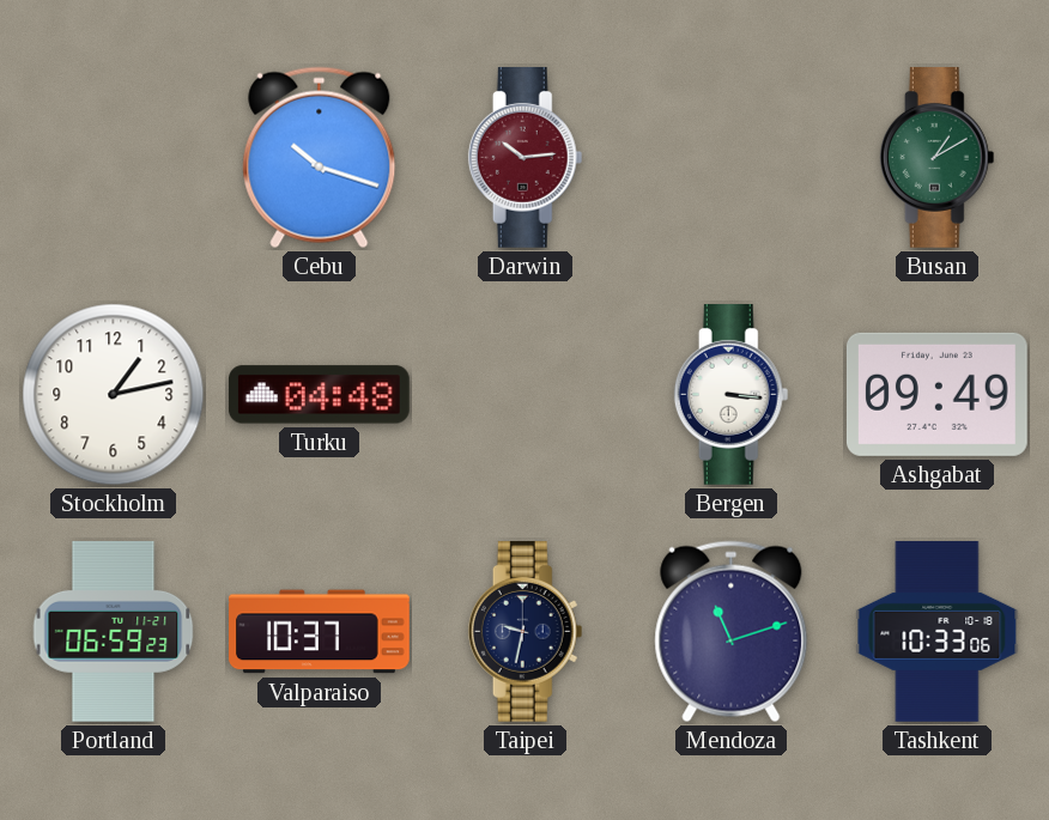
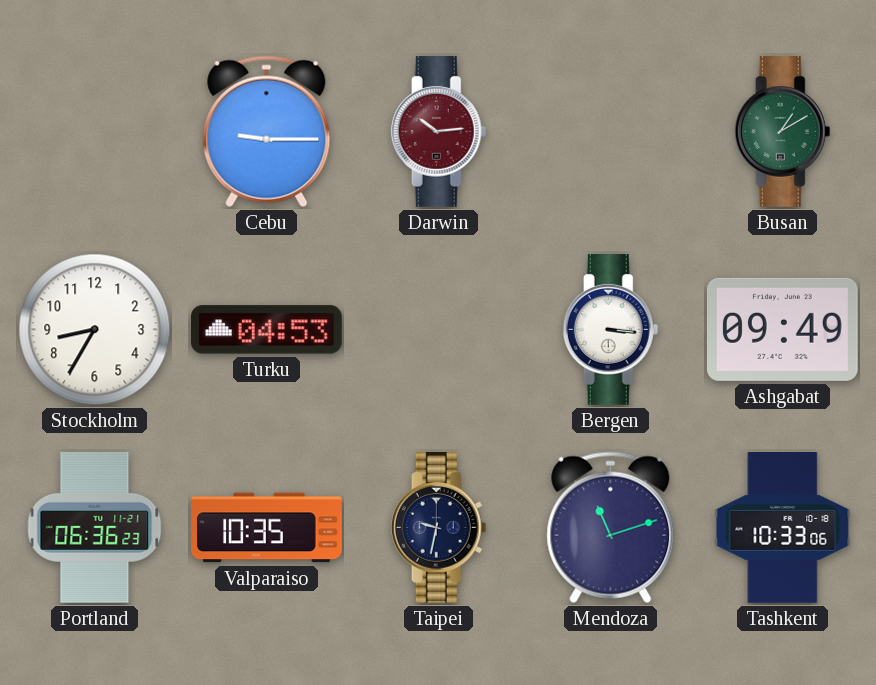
Cebu: 10:18 -> 9:15
Stockholm: 1:13 -> 8:35
Turku: 04:48 -> 04:53
Portland: 06:59 -> 06:36
Valparaiso: 10:37 -> 10:35
